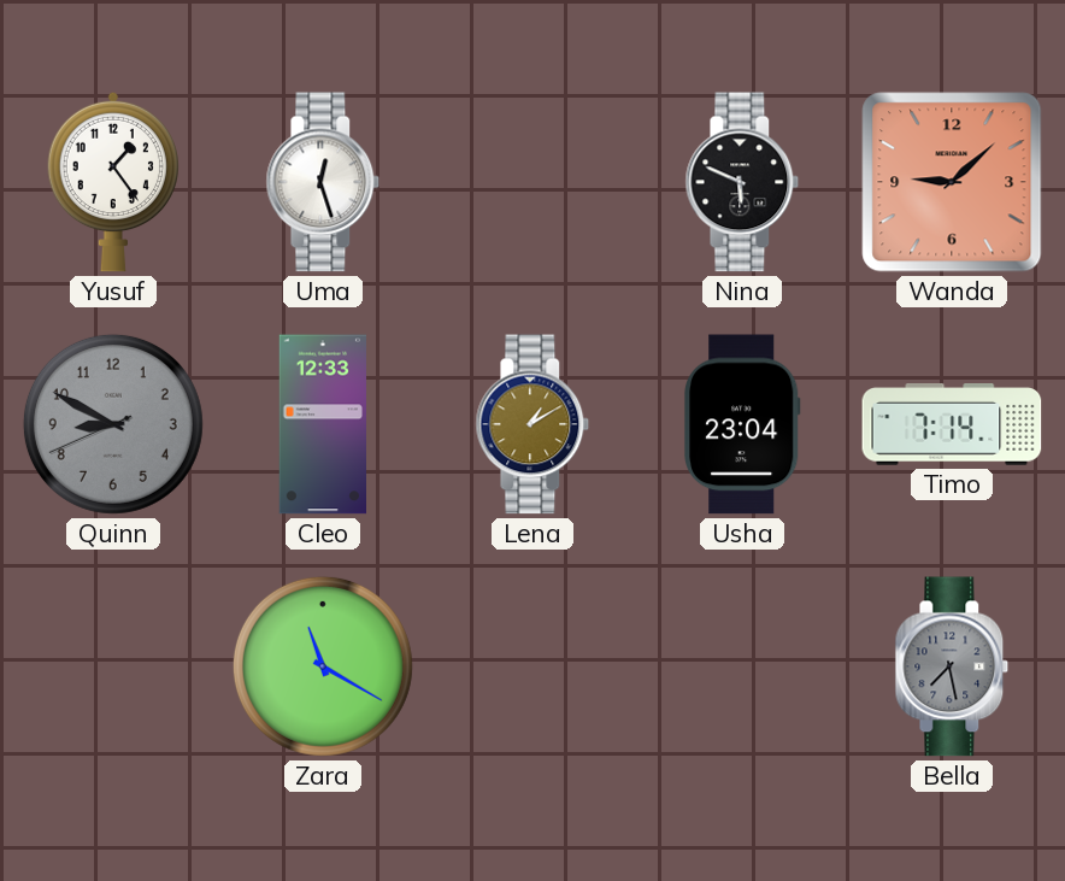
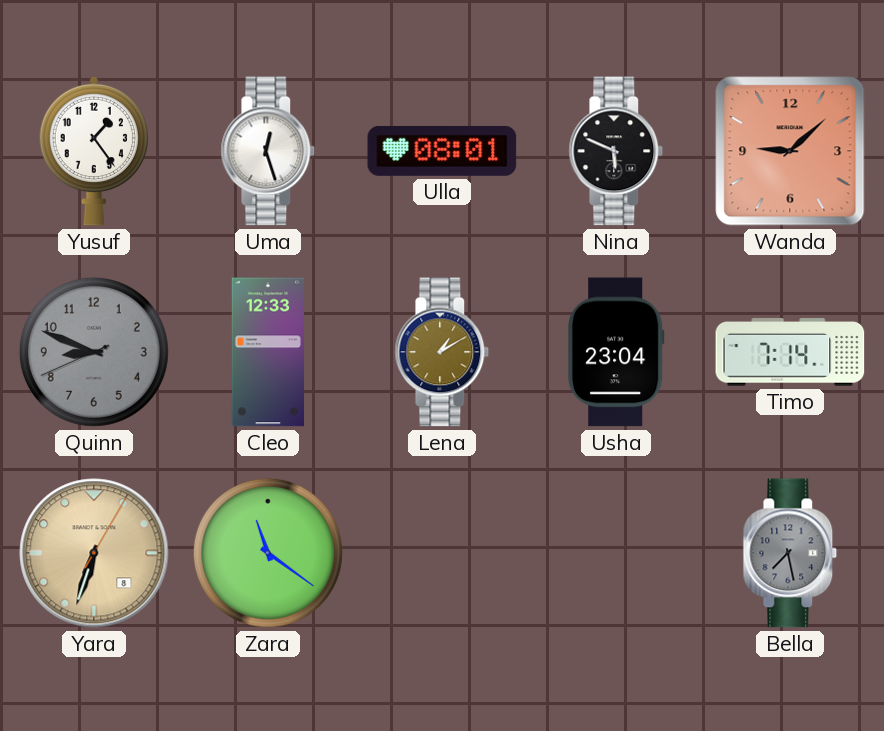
Ulla: none -> 08:01
Quinn: 8:49 -> 8:48
Yara: none -> 6:33
Zara: 11:20 -> 11:21
